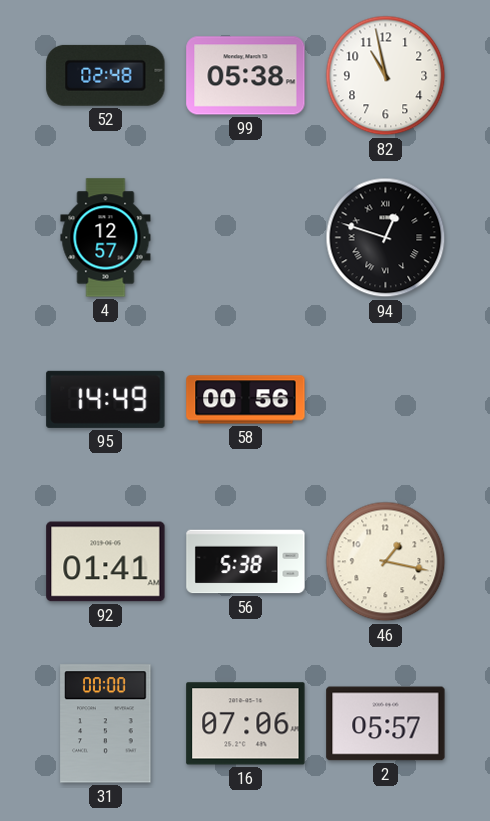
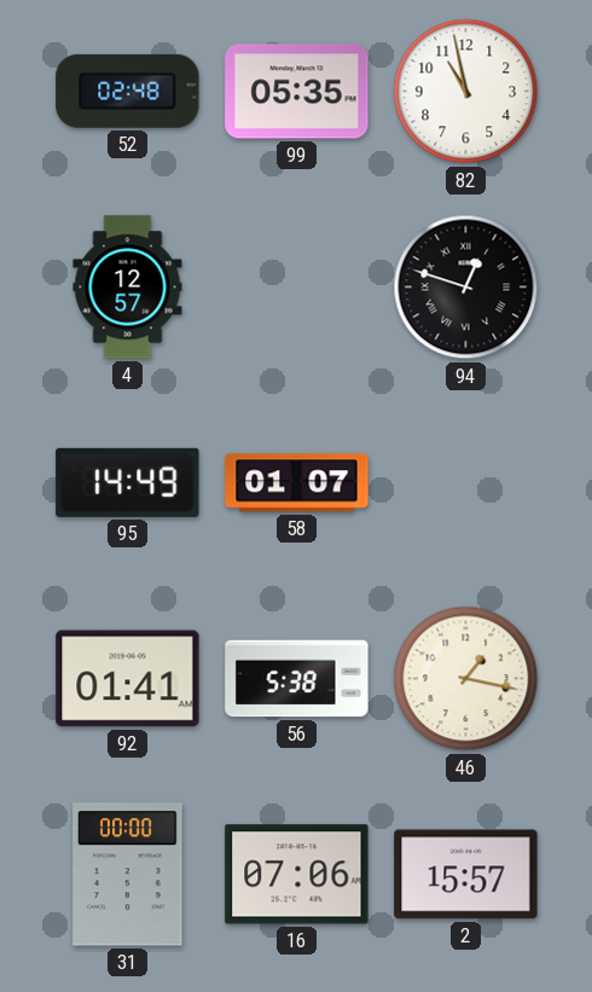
99: 05:38 -> 05:35
58: 00:56 -> 01:07
2: 05:57 -> 15:57
